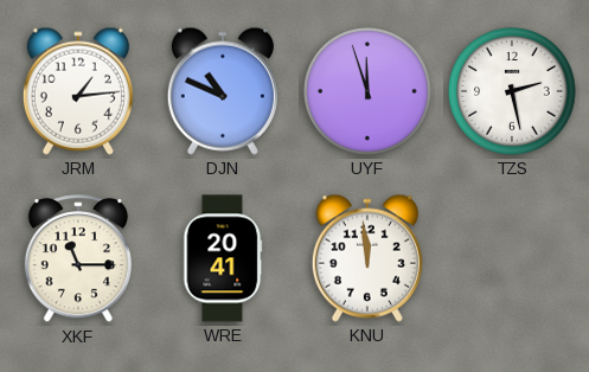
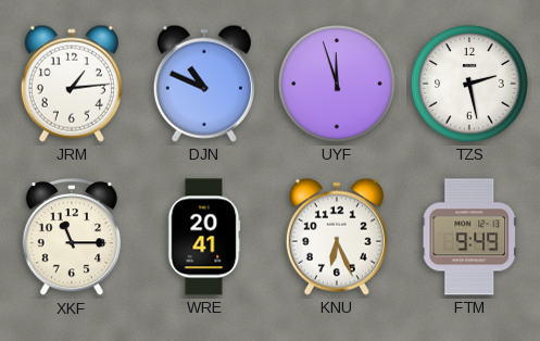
KNU: 11:59 -> 6:26
FTM: none -> 9:49
